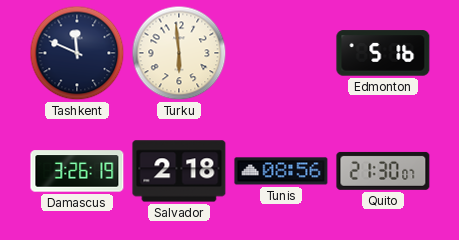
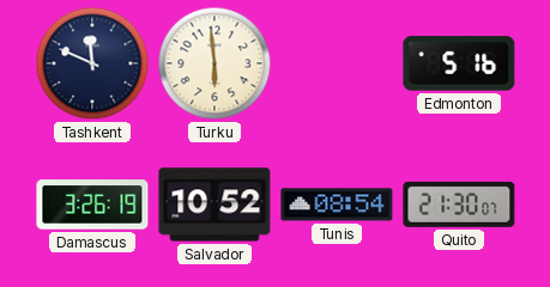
Salvador: 2:18 -> 10:52
Tunis: 08:56 -> 08:54
